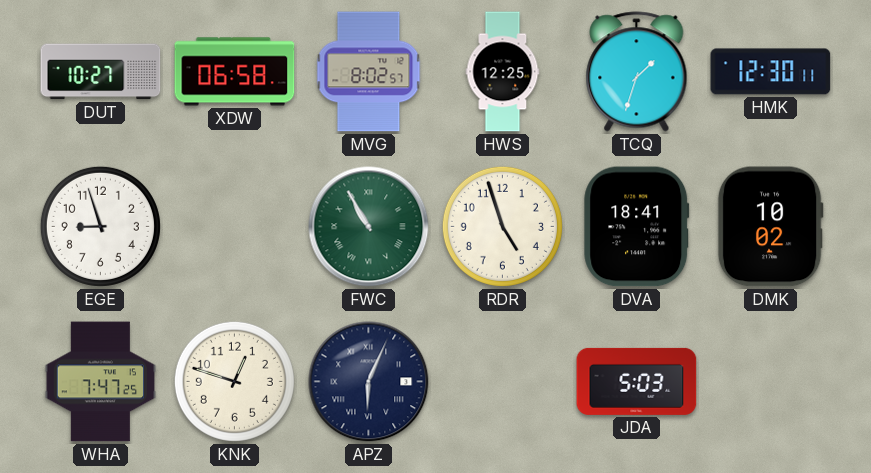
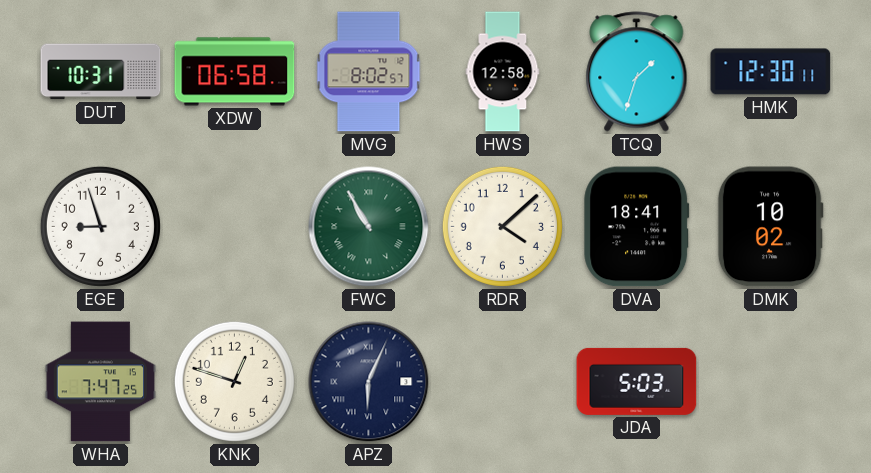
DUT: 10:27 -> 10:31
HWS: 12:25 -> 12:58
RDR: 4:57 -> 4:08
